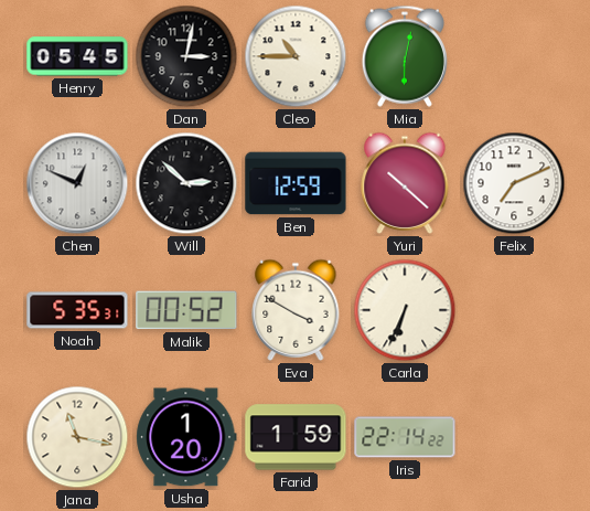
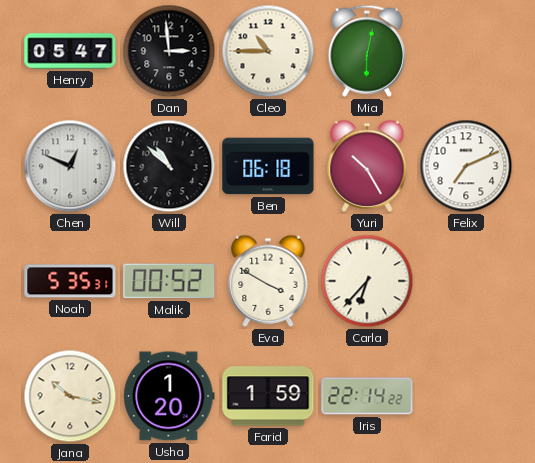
Henry: 05:45 -> 05:47
Dan: 3:02 -> 2:59
Will: 2:52 -> 10:52
Ben: 12:59 -> 06:18
Yuri: 10:22 -> 10:25
Carla: 6:34 -> 6:37
Jana: 11:17 -> 10:17
